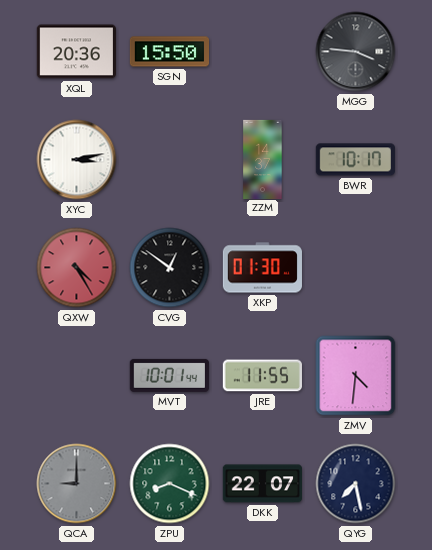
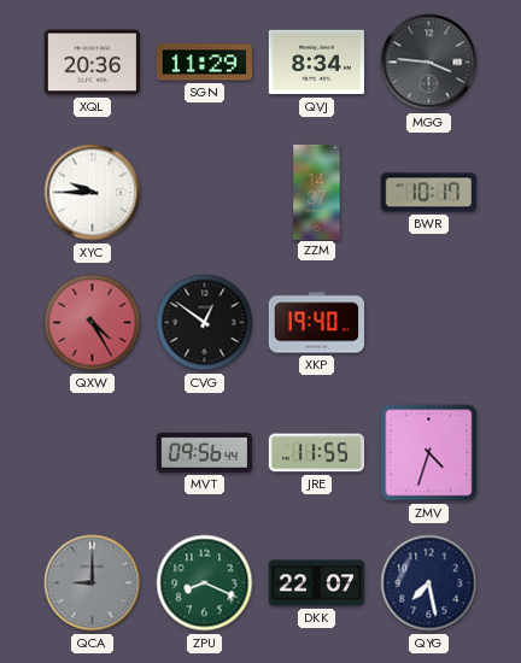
SGN: 15:50 -> 11:29
QVJ: none -> 8:34
XYC: 3:13 -> 9:45
XKP: 01:30 -> 19:40
MVT: 10:01 -> 09:56
ZMV: 4:31 -> 4:33
